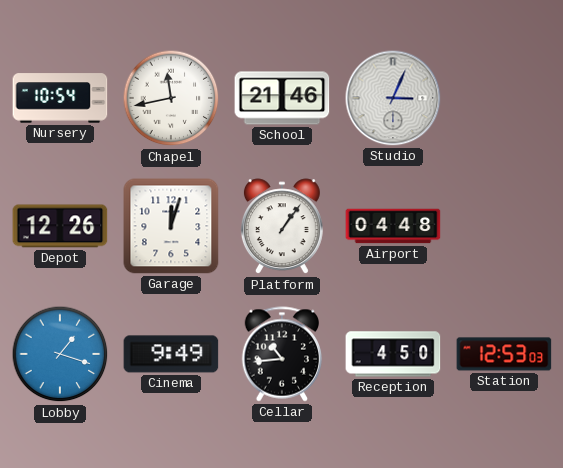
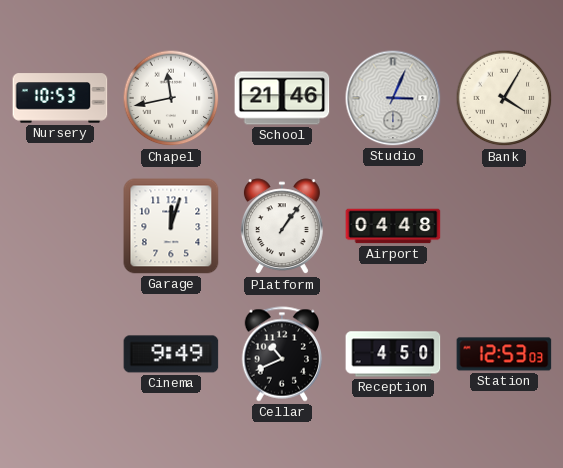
Nursery: 10:54 -> 10:53
Bank: none -> 4:05
Depot: 12:26 -> none
Lobby: 1:18 -> none
Cellar: 10:44 -> 10:41
